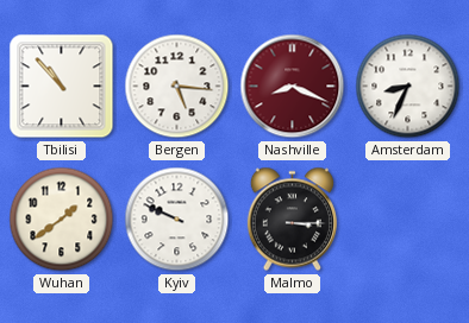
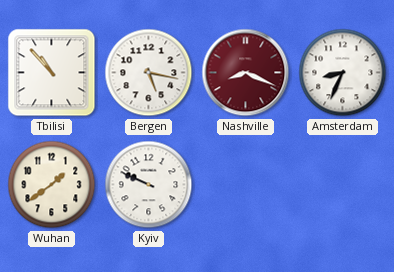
Bergen: 5:16 -> 5:17
Malmo: 3:15 -> none
